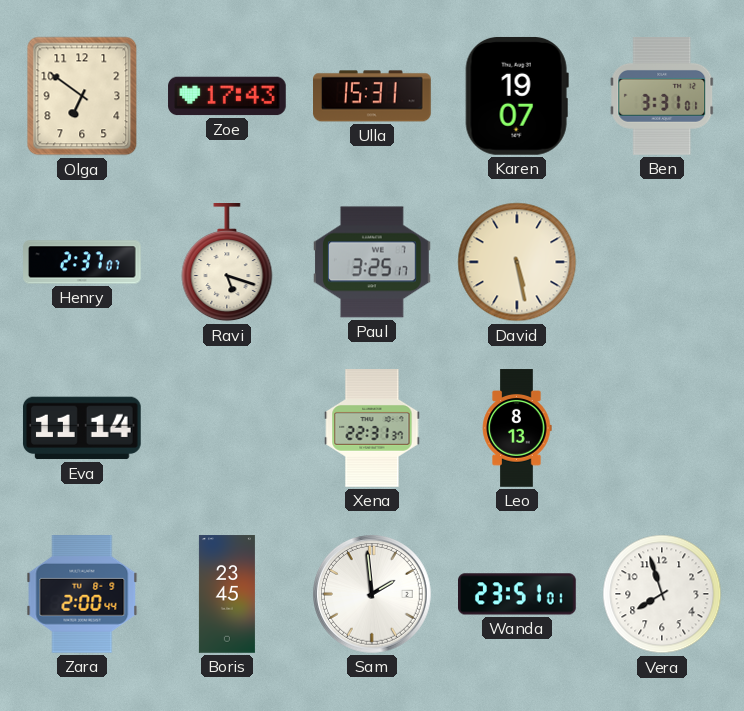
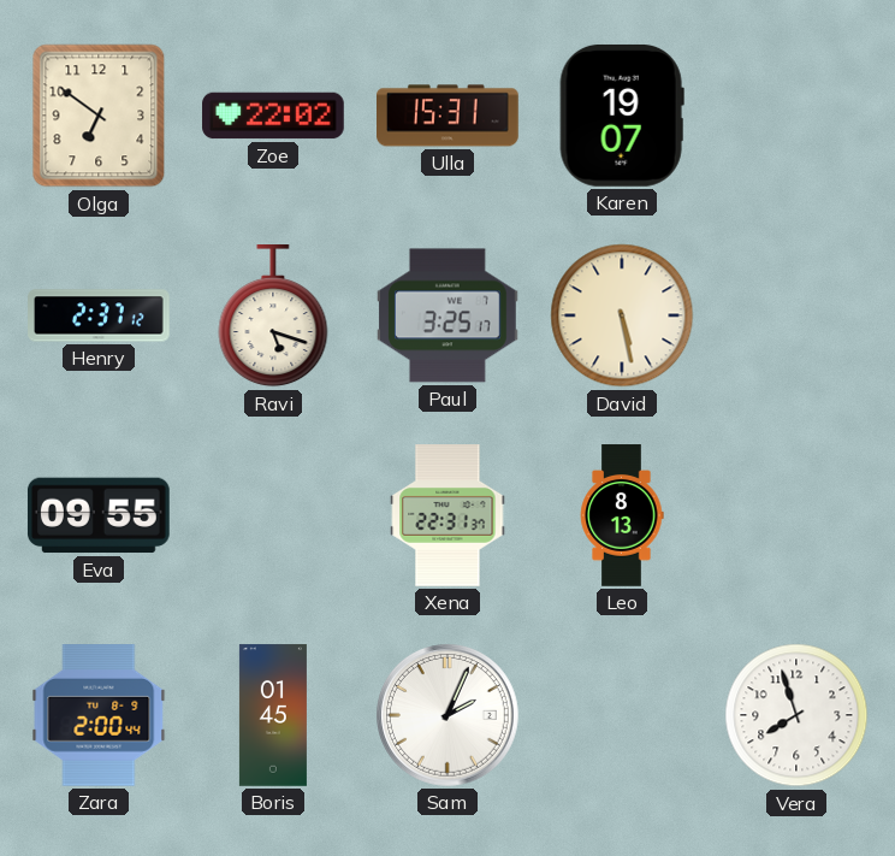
Zoe: 17:43 -> 22:02
Ben: 3:31 -> none
Henry: 2:37:07 -> 2:37:12
Eva: 11:14 -> 09:55
Boris: 23:45 -> 01:45
Sam: 1:59 -> 2:04
Wanda: 23:51 -> none
